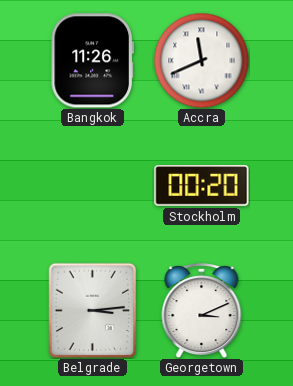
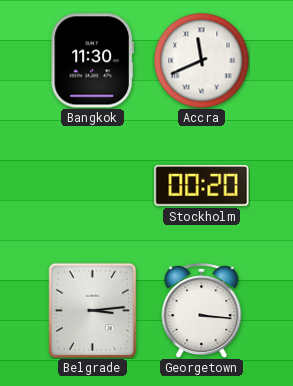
Bangkok: 11:26 -> 11:30
Georgetown: 3:11 -> 3:16
